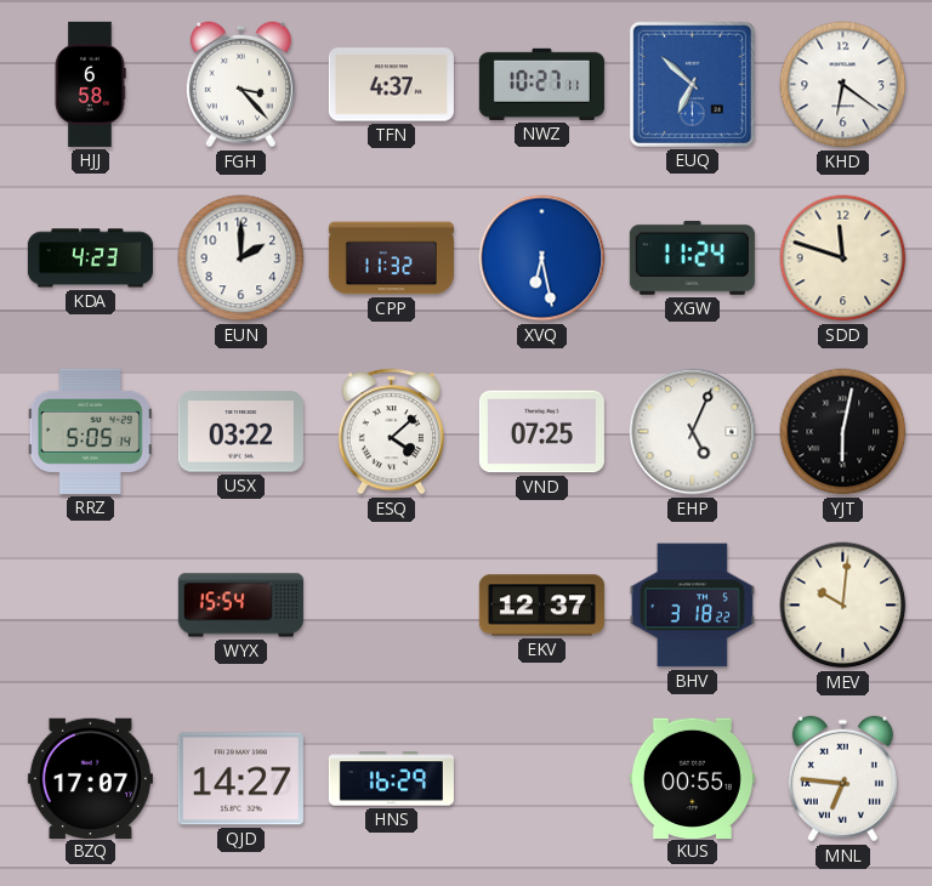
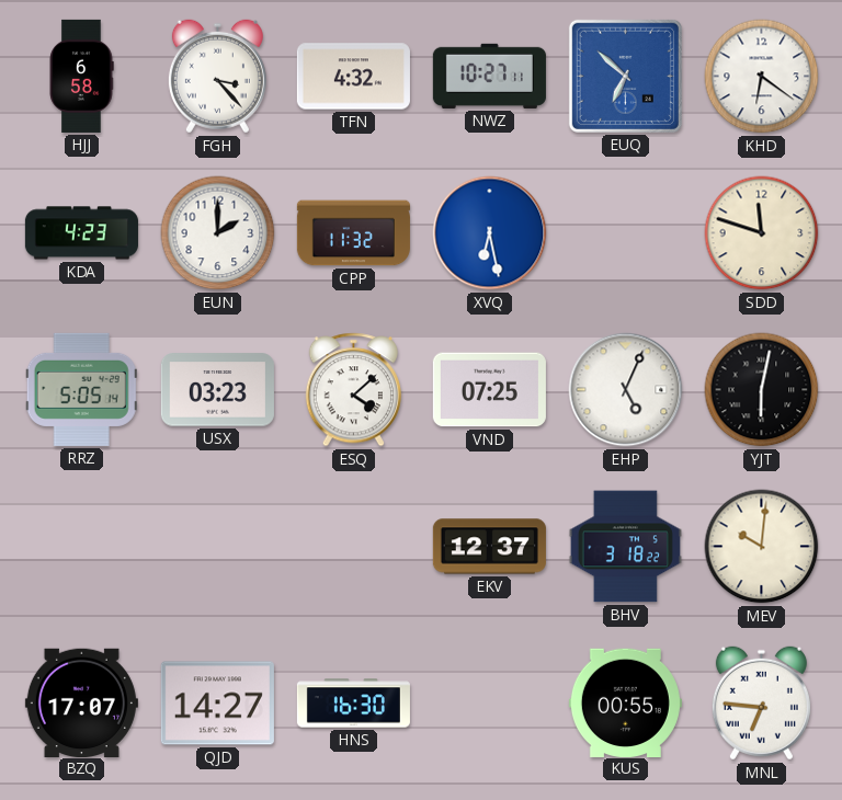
TFN: 4:37 -> 4:32
XGW: 11:24 -> none
USX: 03:22 -> 03:23
WYX: 15:54 -> none
HNS: 16:29 -> 16:30
